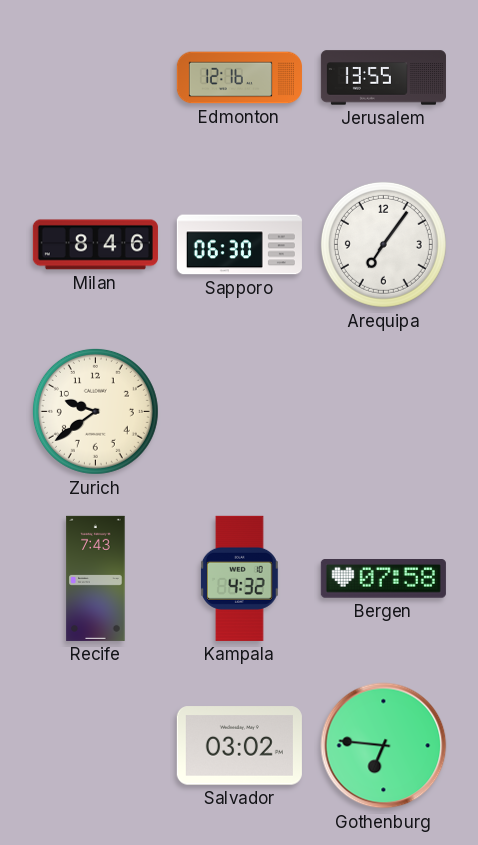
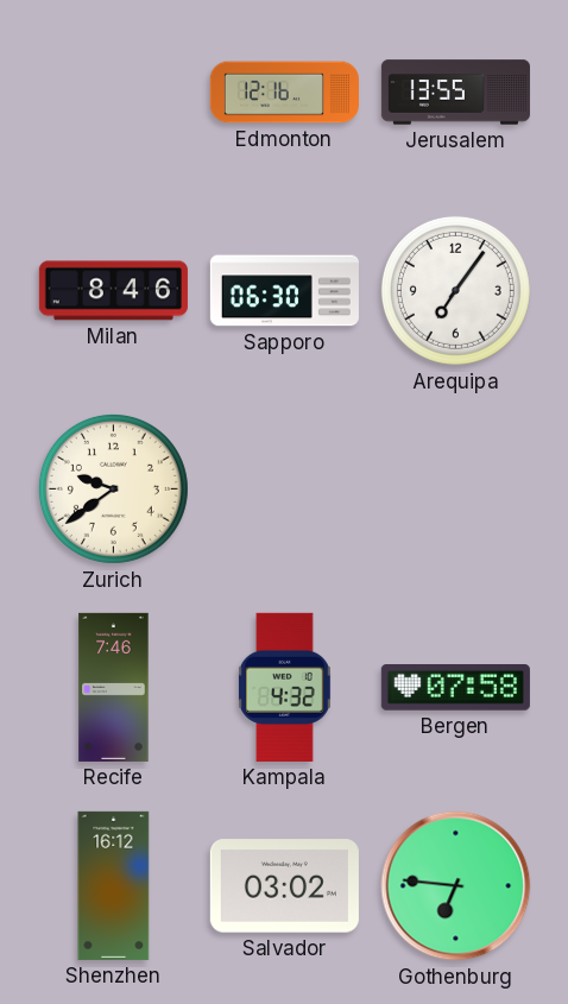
Recife: 7:43 -> 7:46
Shenzhen: none -> 16:12
